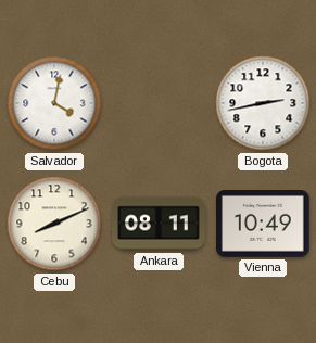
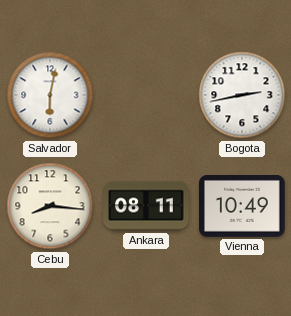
Salvador: 4:02 -> 6:02
Cebu: 8:11 -> 8:16
